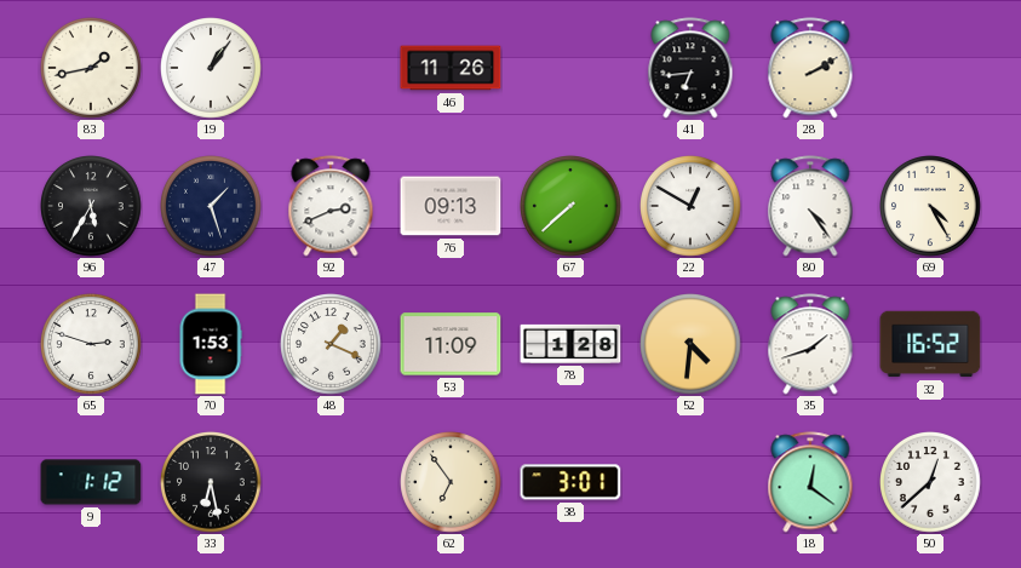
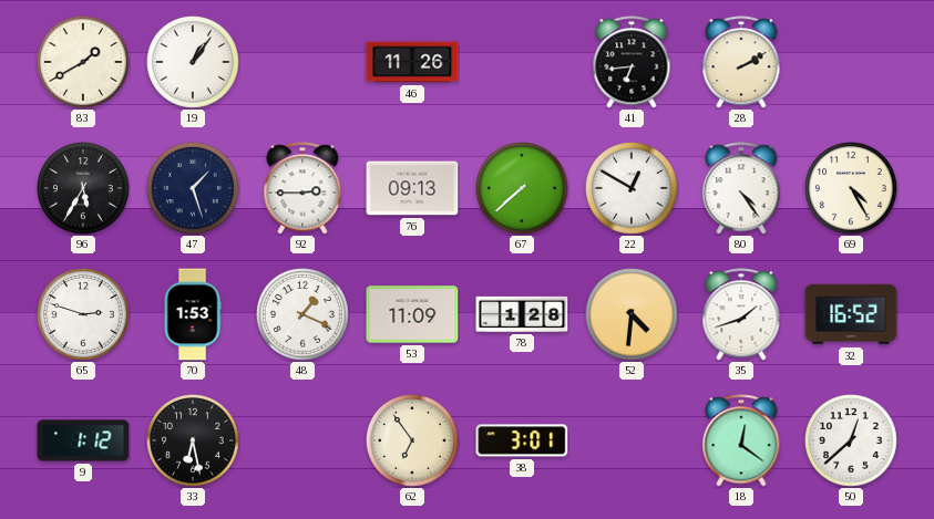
83: 1:43 -> 1:40
92: 2:41 -> 2:45
